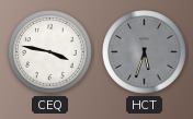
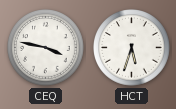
HCT dial: grey -> white
